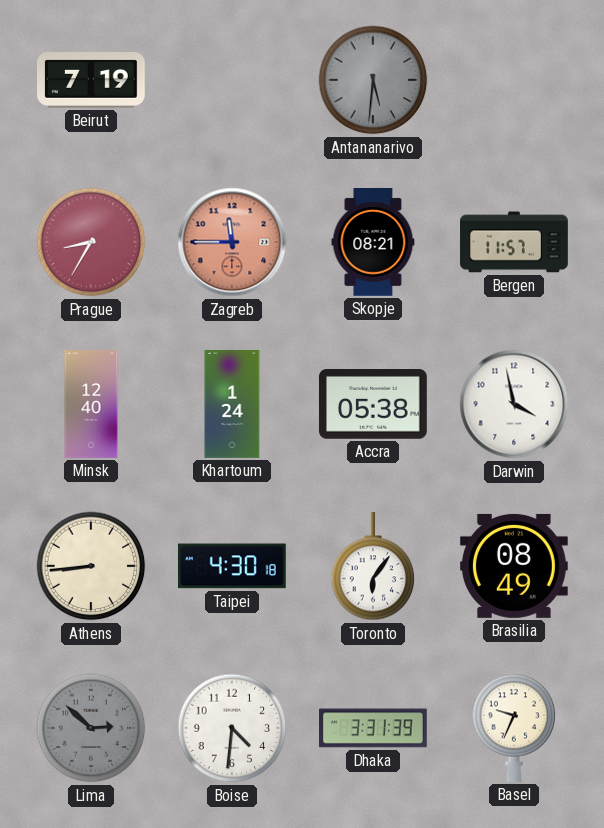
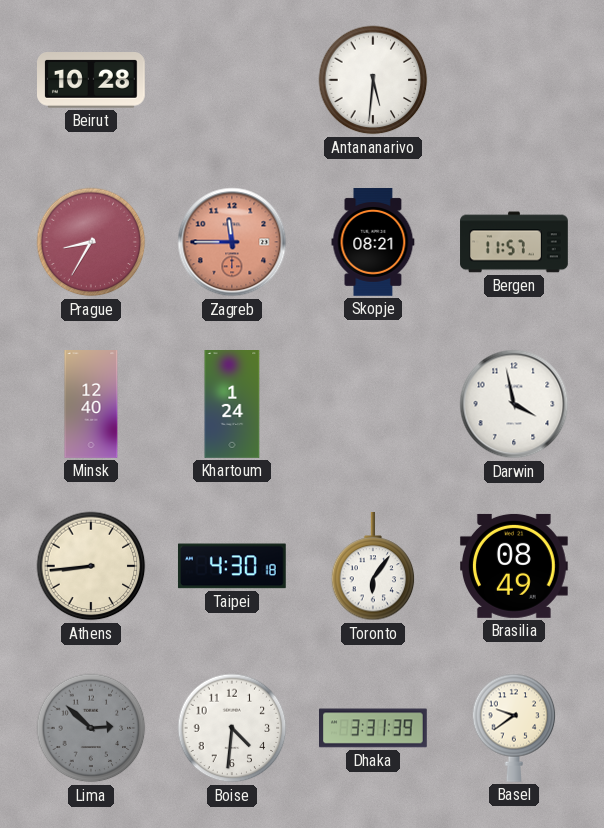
Beirut: 7:19 -> 10:28
Antananarivo dial: grey -> white
Accra: 05:38 -> none
Basel: 9:34 -> 9:39
